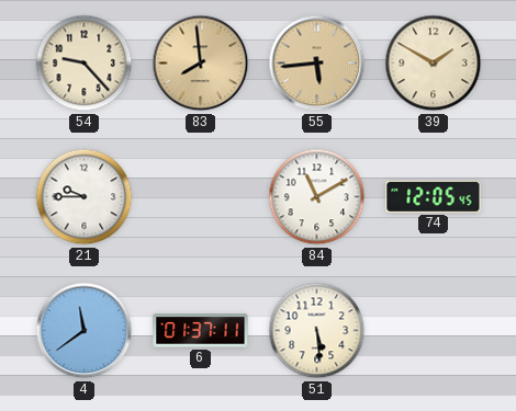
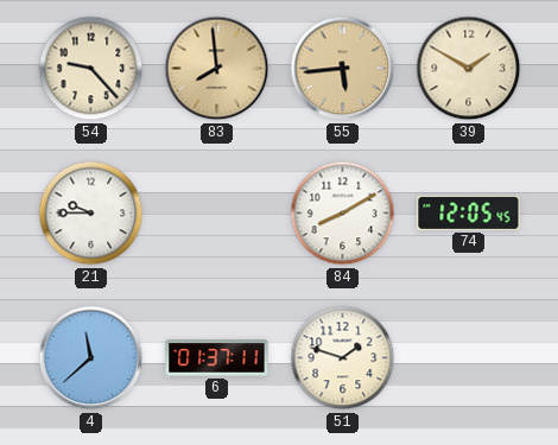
84: 11:10 -> 8:10
4: 11:39 -> 11:38
51: 5:29 -> 1:48
